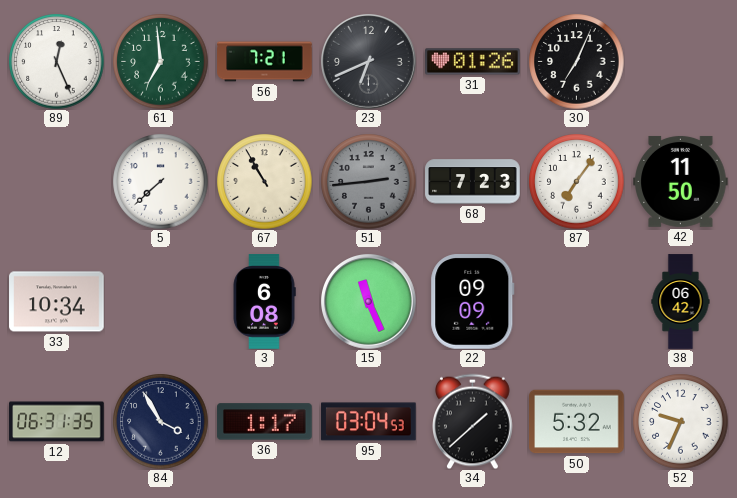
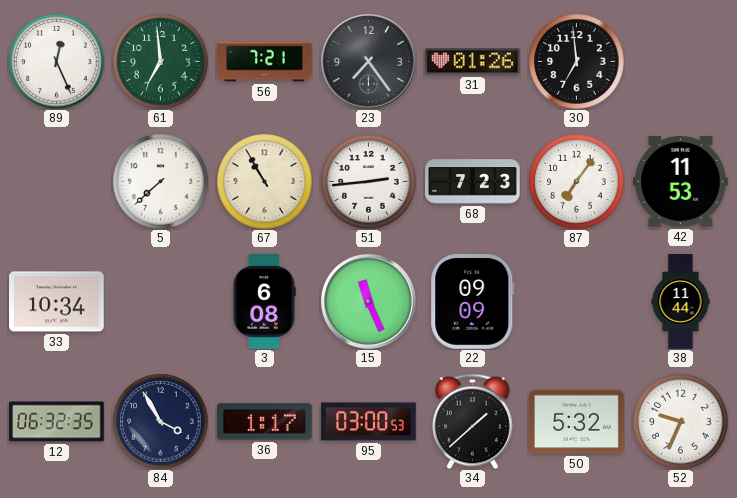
23: 6:41 -> 7:24
30: 7:04 -> 6:59
51 dial: grey -> white
42: 11:50 -> 11:53
38: 06:42 -> 11:44
12: 06:31 -> 06:32
95: 03:04 -> 03:00
